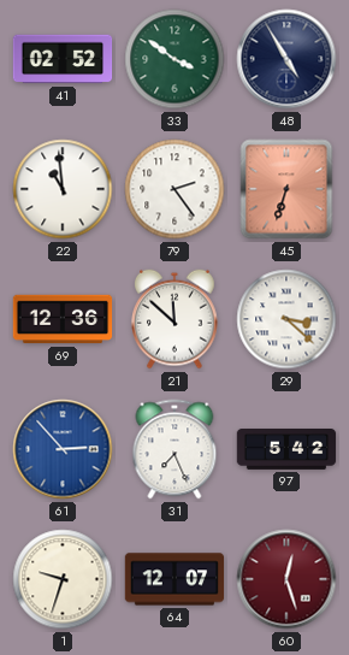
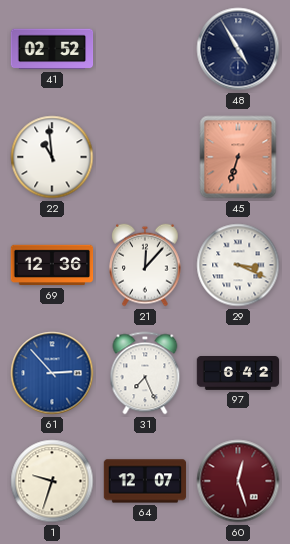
33: 3:51 -> none
79: 2:24 -> none
21: 11:52 -> 12:07
29: 3:22 -> 3:19
97: 5:42 -> 6:42
